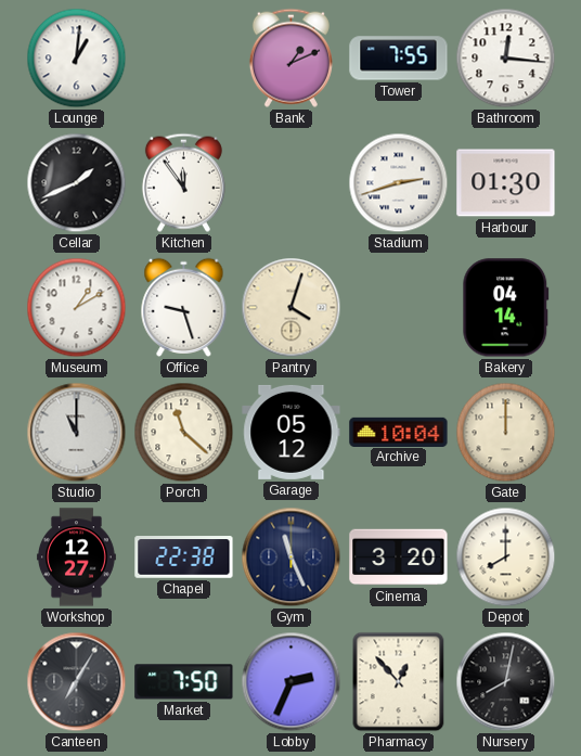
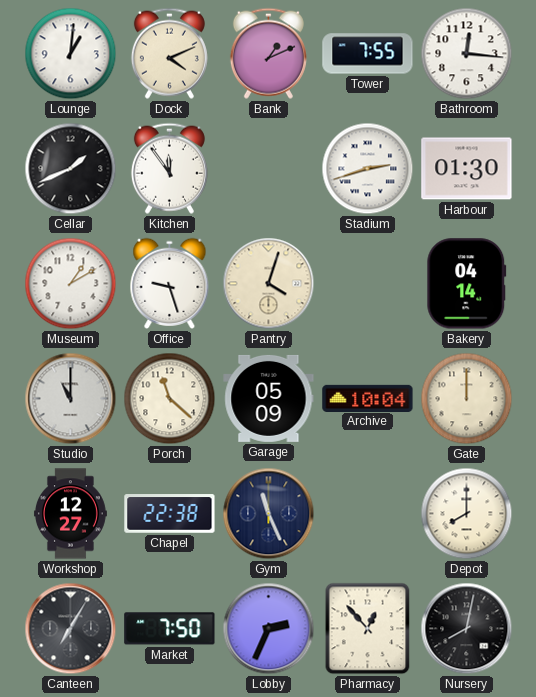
Dock: none -> 4:11
Garage: 05:12 -> 05:09
Cinema: 3:20 -> none
